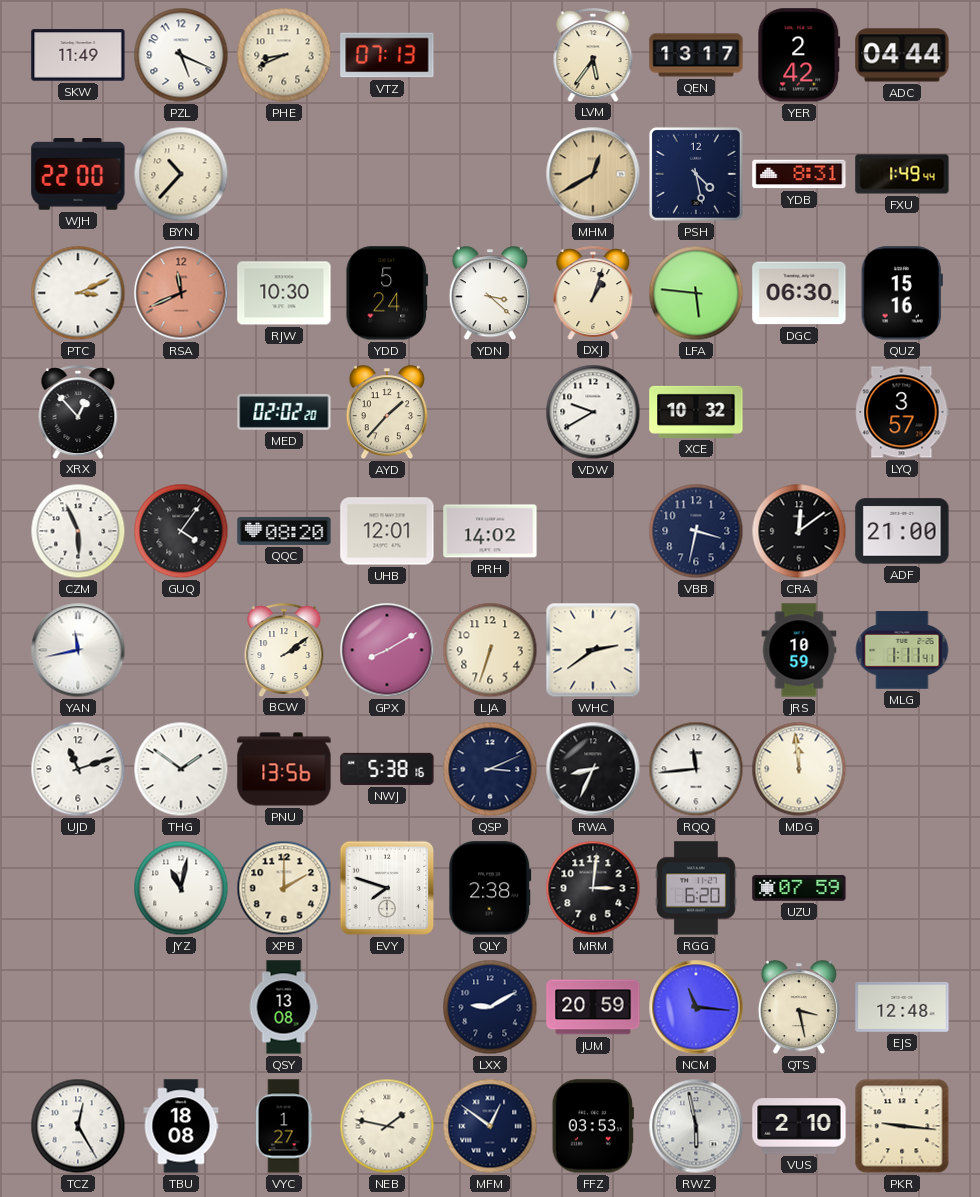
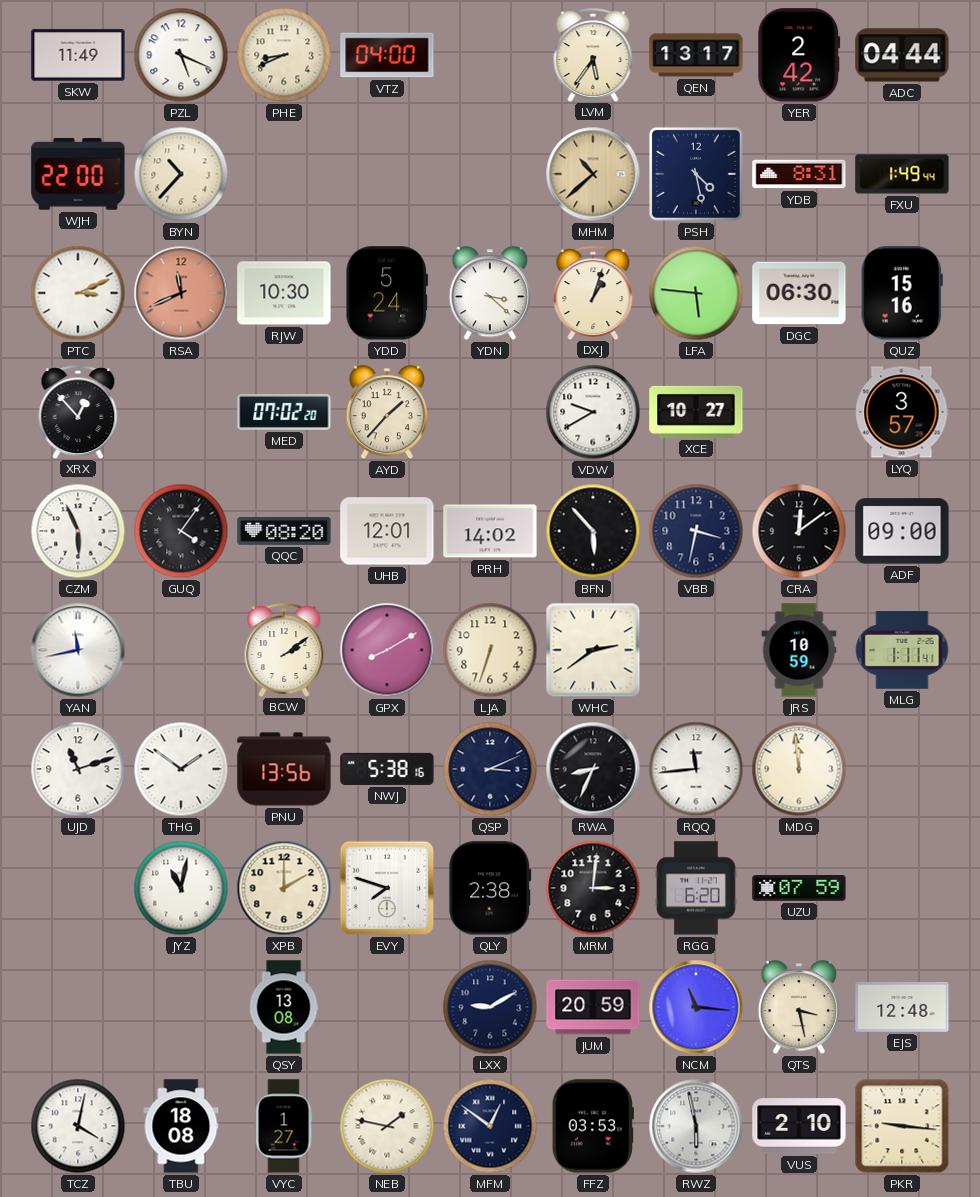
VTZ: 07:13 -> 04:00
MHM: 12:40 -> 10:38
MED: 02:02 -> 07:02
XCE: 10:32 -> 10:27
BFN: none -> 5:53
ADF: 21:00 -> 09:00
TCZ: 12:25 -> 4:02
